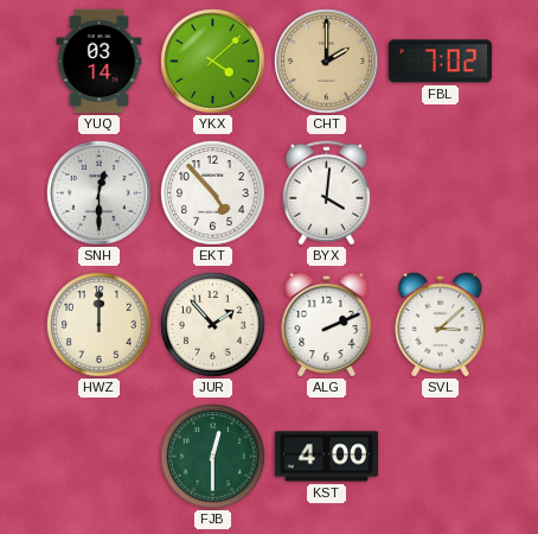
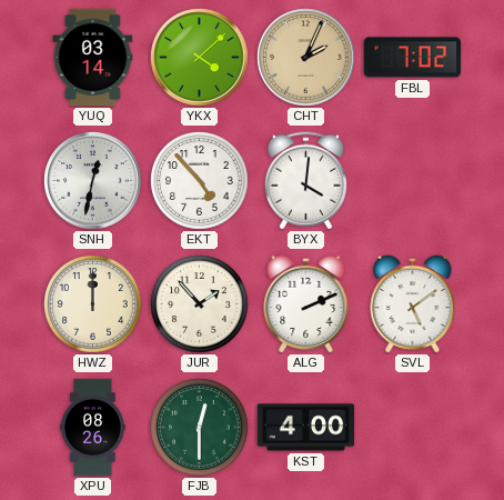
CHT: 2:00 -> 2:04
SNH: 12:30 -> 12:32
SVL: 3:08 -> 5:09
XPU: none -> 08:26
